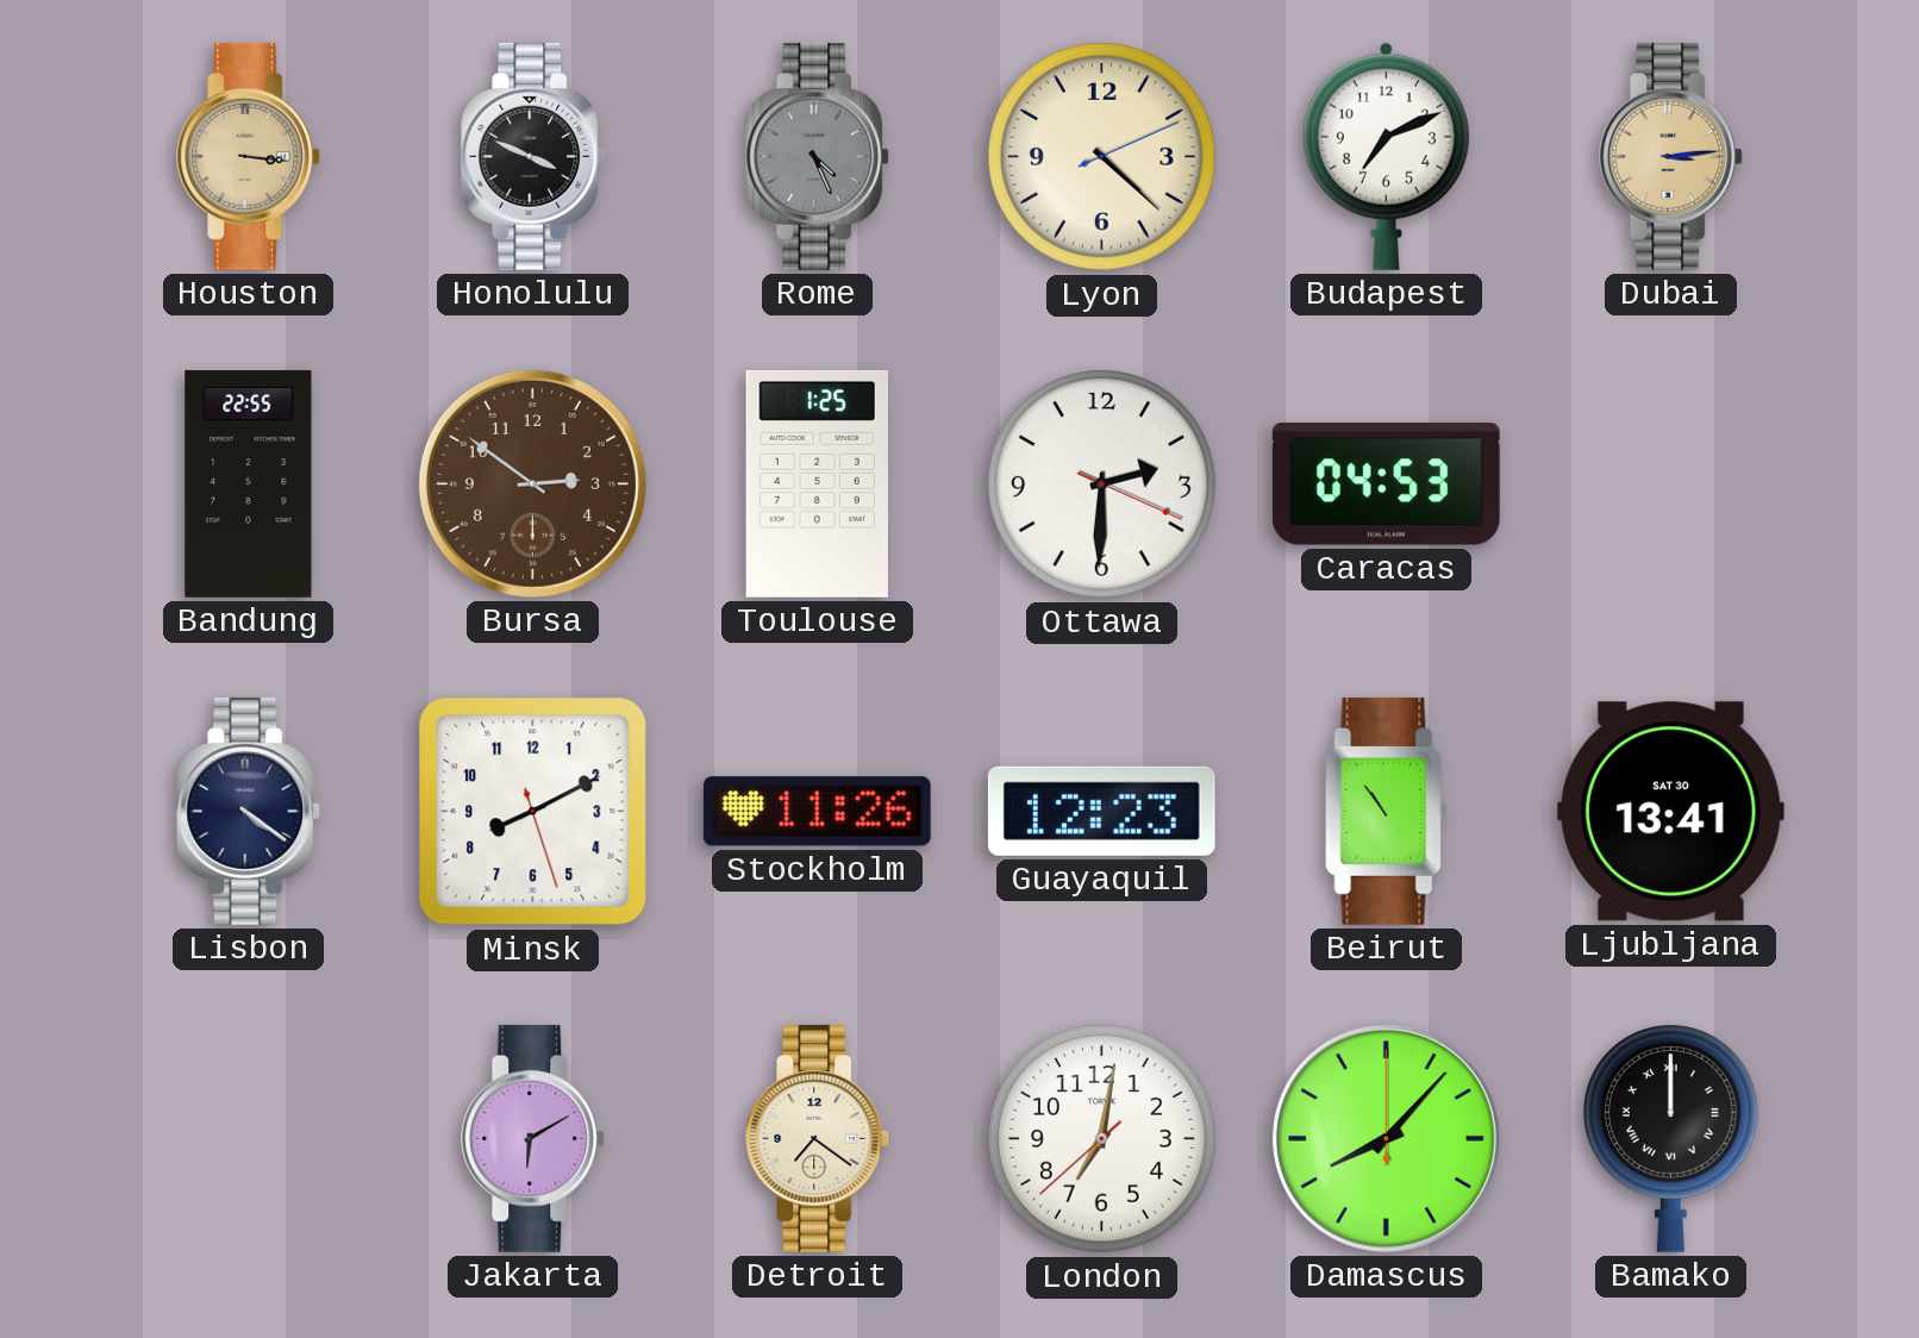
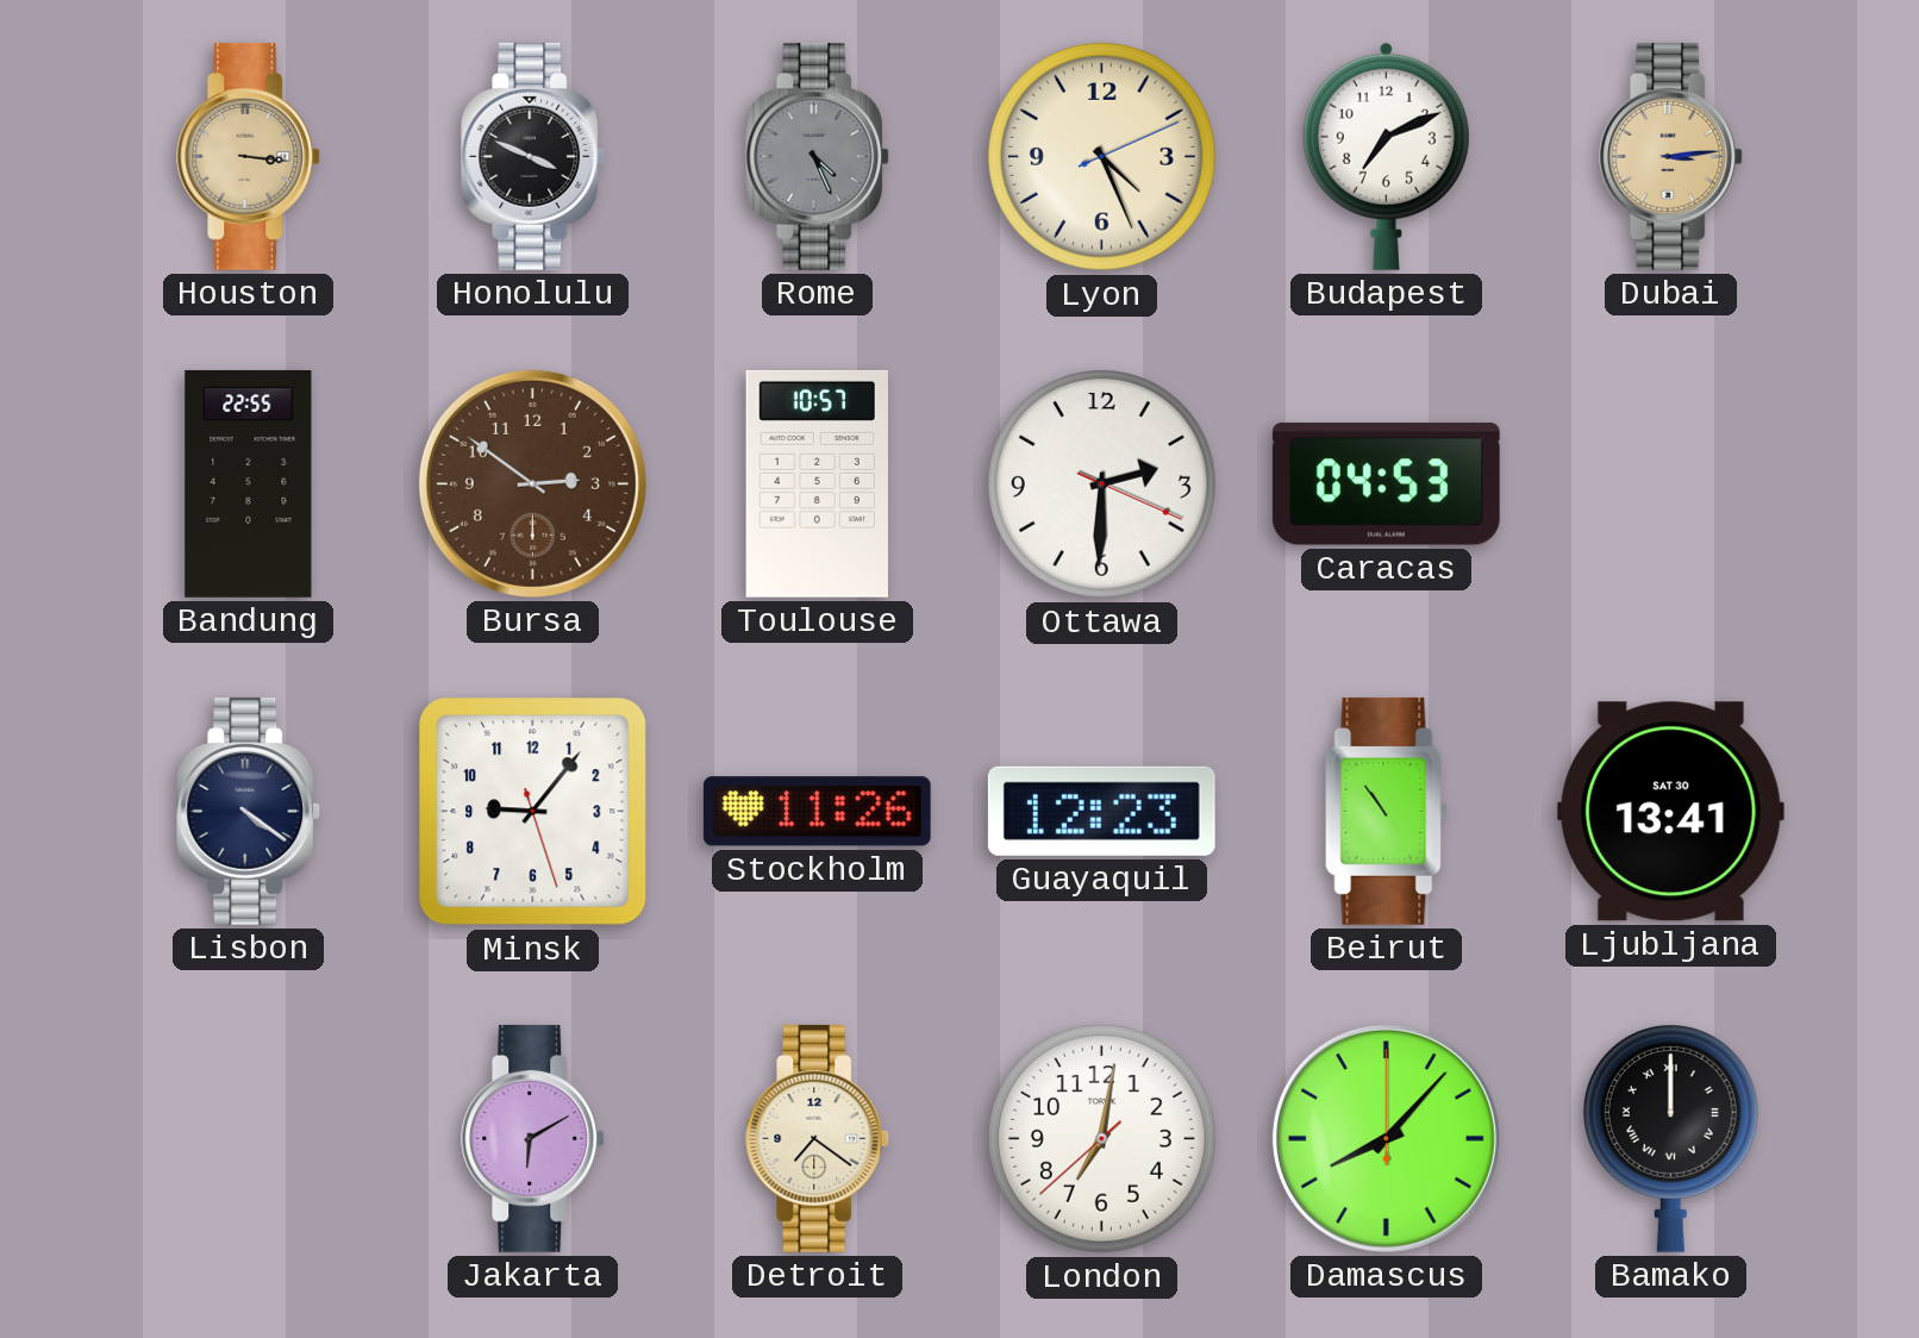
Lyon: 4:22 -> 4:26
Toulouse: 1:25 -> 10:57
Minsk: 8:10 -> 9:06
